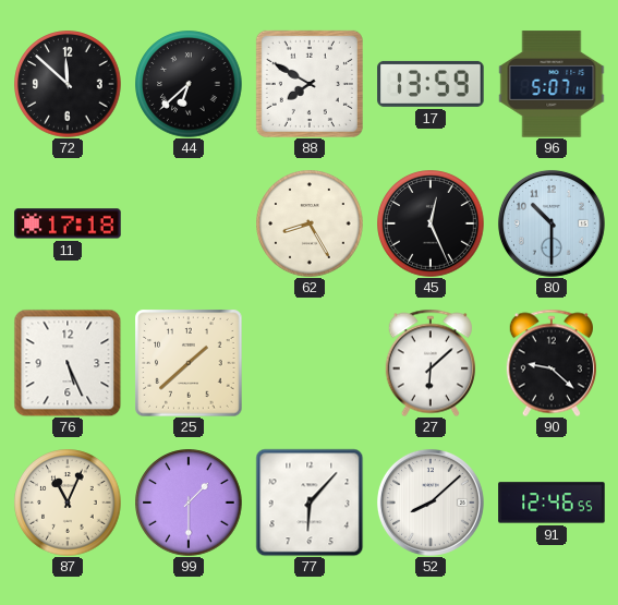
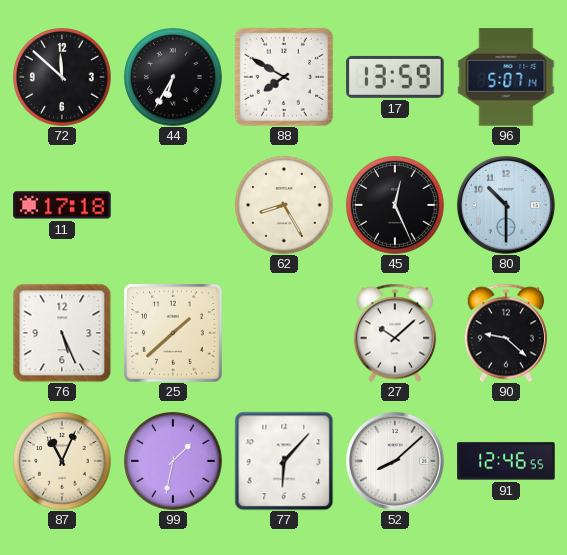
44: 6:38 -> 6:35
27: 6:08 -> 10:08
99: 1:30 -> 1:32
